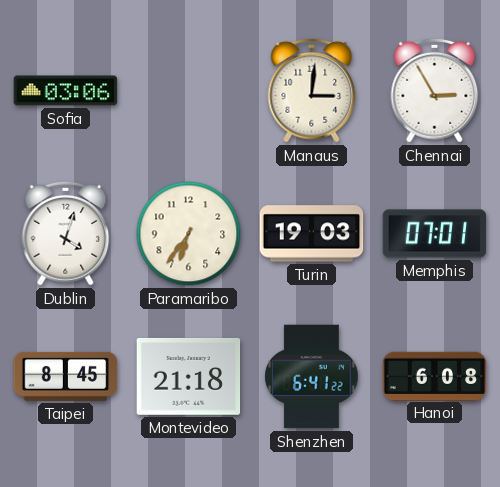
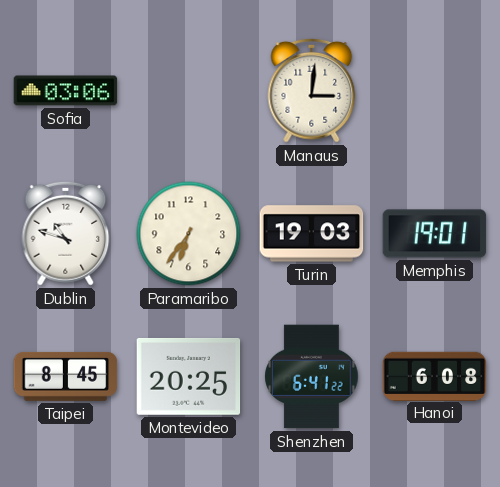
Chennai: 2:55 -> none
Dublin: 4:03 -> 10:48
Memphis: 07:01 -> 19:01
Montevideo: 21:18 -> 20:25
